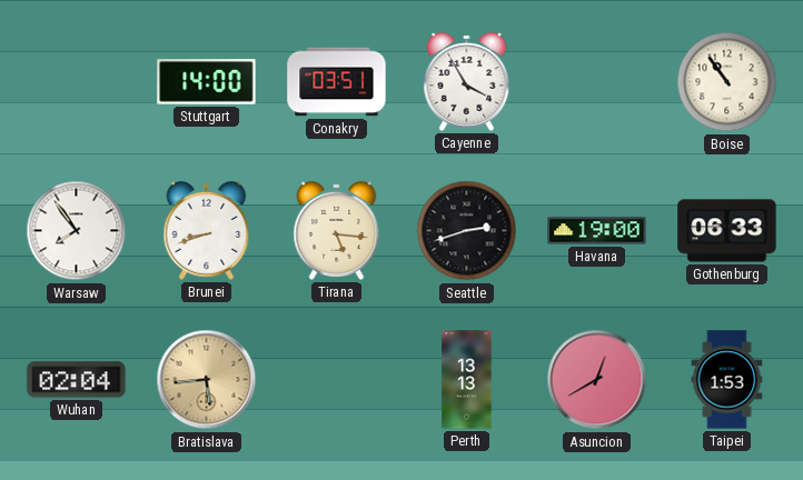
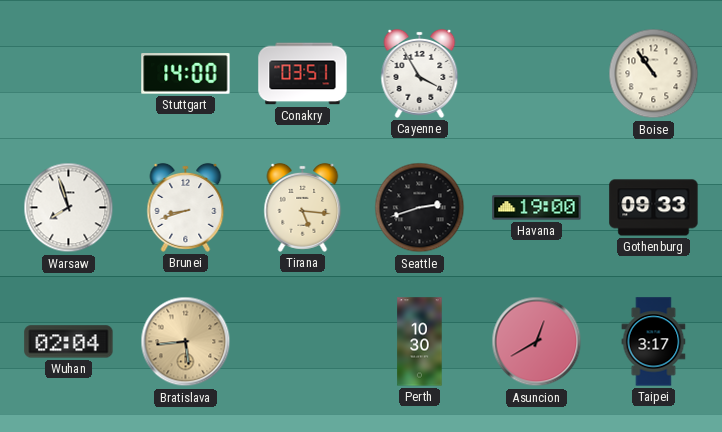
Warsaw: 7:54 -> 7:57
Gothenburg: 06:33 -> 09:33
Perth: 13:13 -> 10:30
Taipei: 1:53 -> 3:17
